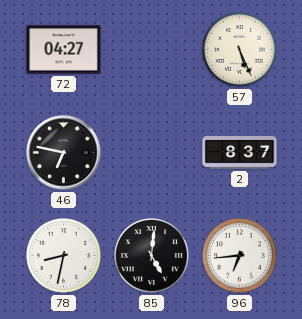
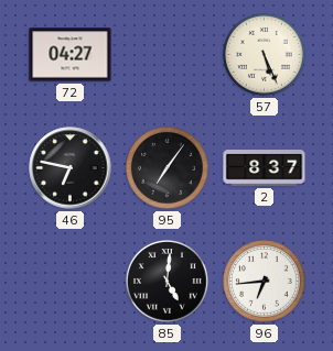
95: none -> 7:06
78: 8:32 -> none
